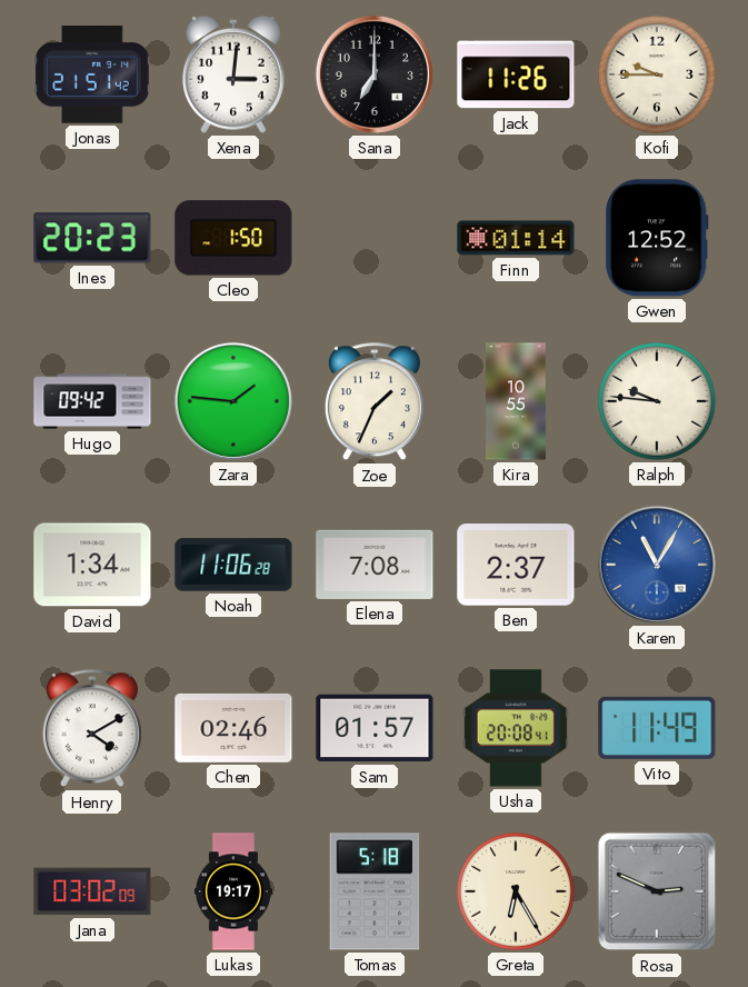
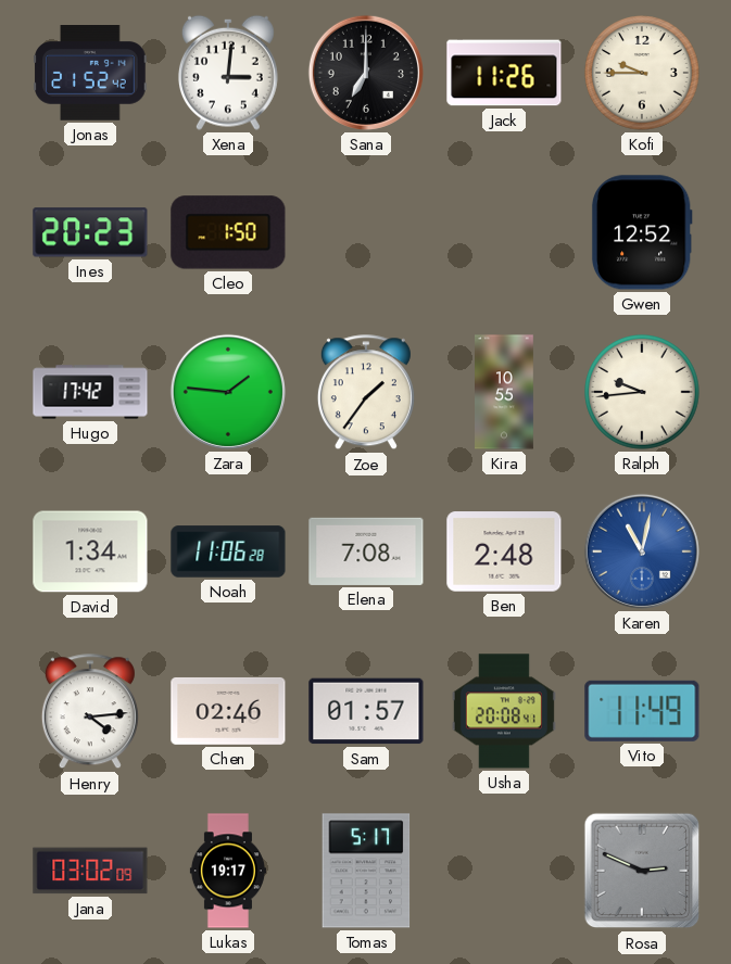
Jonas: 21:51 -> 21:52
Finn: 01:14 -> none
Hugo: 09:42 -> 17:42
Zoe: 1:34 -> 1:36
Ralph: 9:46 -> 9:44
Ben: 2:37 -> 2:48
Karen: 11:05 -> 11:02
Henry: 4:10 -> 4:14
Tomas: 5:18 -> 5:17
Greta: 6:25 -> none
